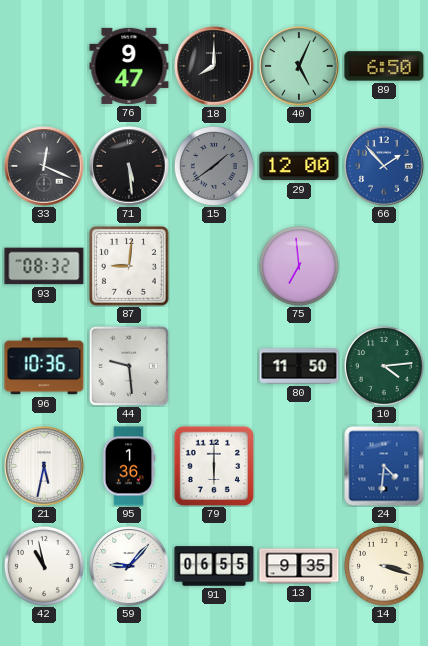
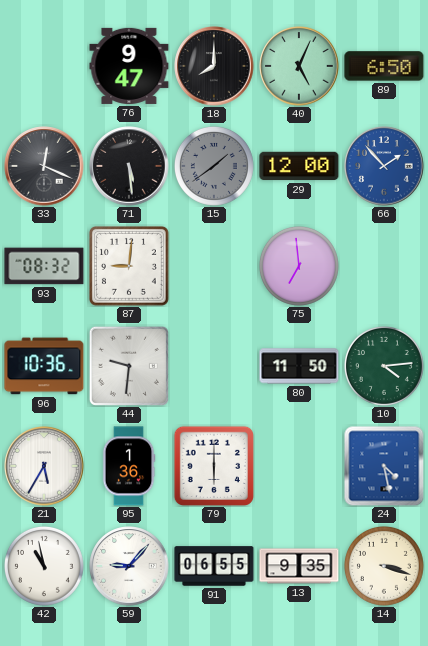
44: 9:29 -> 9:31
21: 5:32 -> 5:35
24: 4:31 -> 4:28
